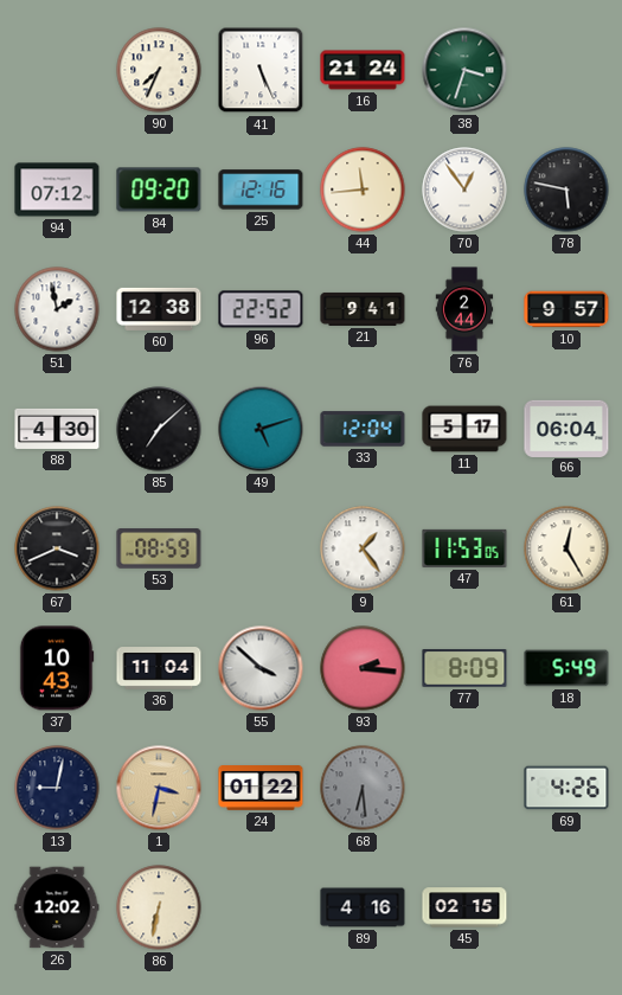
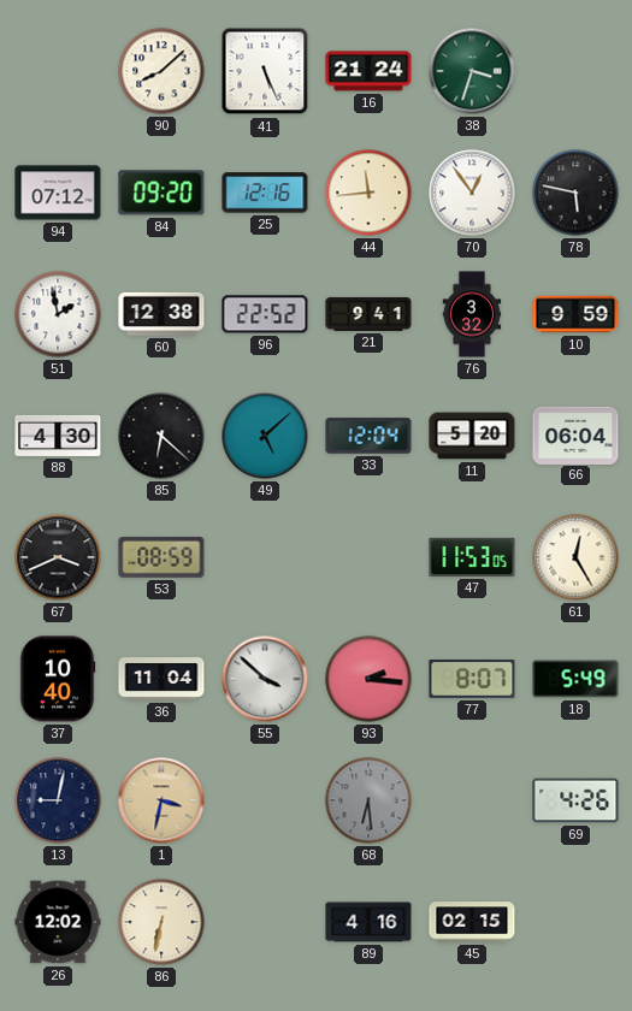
90: 7:34 -> 8:08
76: 2:44 -> 3:32
10: 9:57 -> 9:59
85: 7:08 -> 6:22
49: 5:12 -> 5:08
11: 5:17 -> 5:20
9: 1:24 -> none
37: 10:43 -> 10:40
77: 8:09 -> 8:07
24: 01:22 -> none
